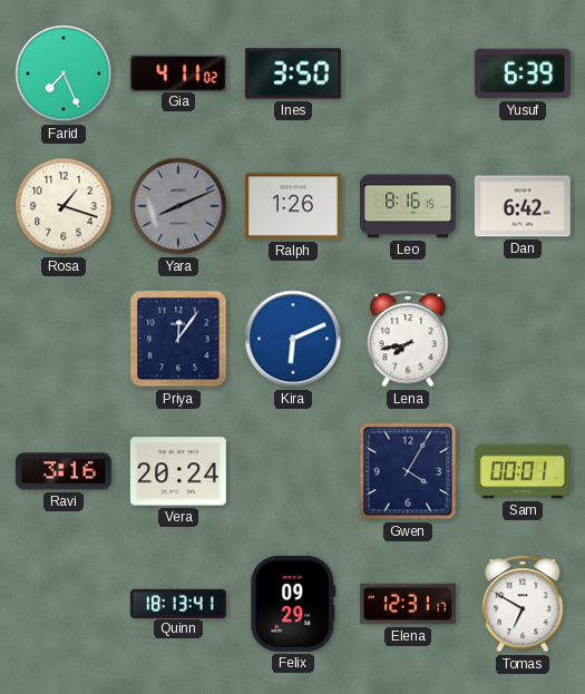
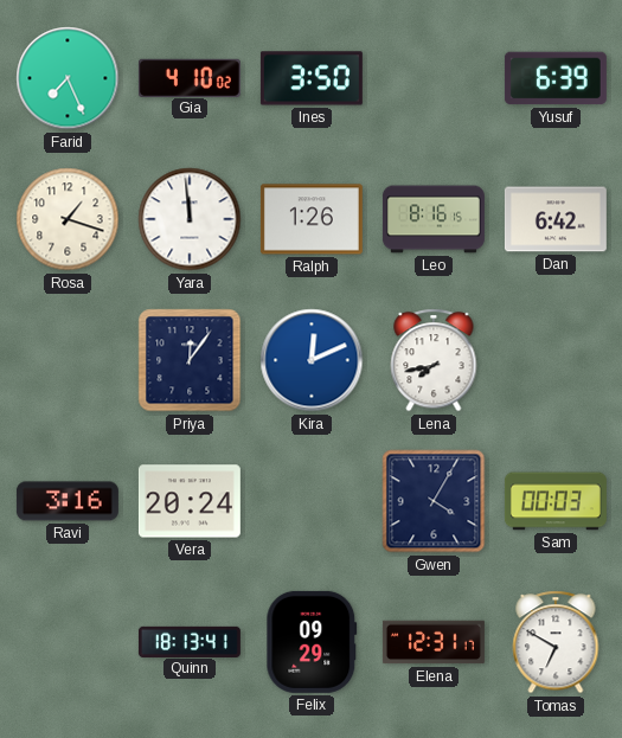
Gia: 4:11 -> 4:10
Yara: 8:11 -> 11:59
Yara dial: grey -> white
Kira: 6:11 -> 12:11
Sam: 00:01 -> 00:03
